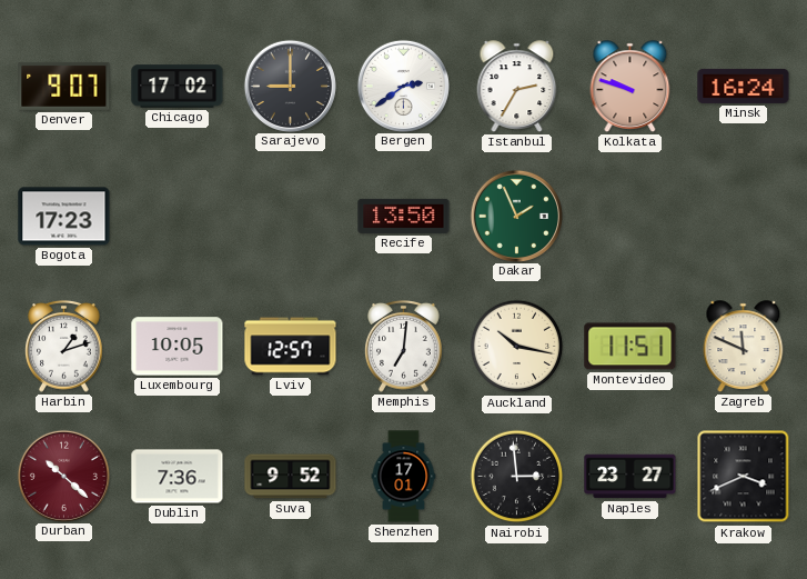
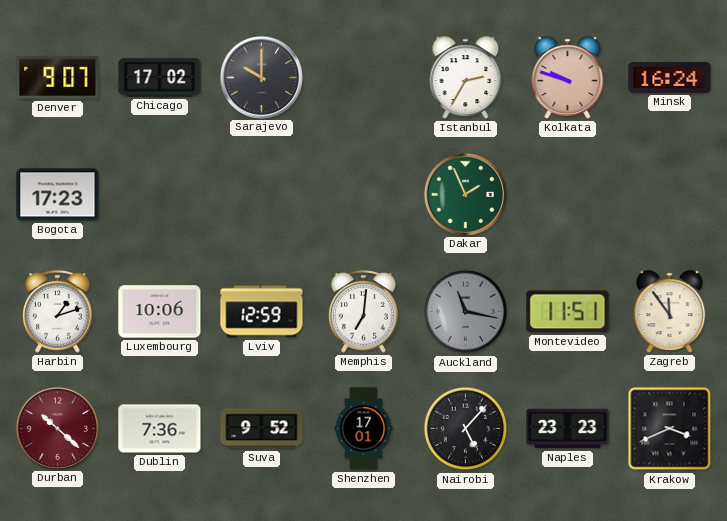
Sarajevo: 9:00 -> 10:00
Bergen: 2:39 -> none
Recife: 13:50 -> none
Luxembourg: 10:05 -> 10:06
Lviv: 12:57 -> 12:59
Auckland: 10:17 -> 11:17
Auckland dial: cream -> grey
Zagreb: 11:49 -> 11:54
Nairobi: 2:59 -> 5:07
Naples: 23:27 -> 23:23
